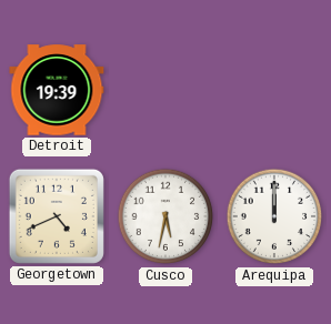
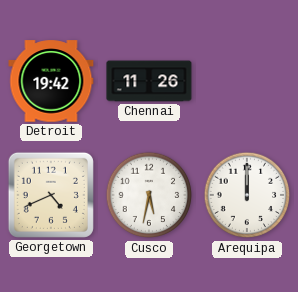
Detroit: 19:39 -> 19:42
Chennai: none -> 11:26
